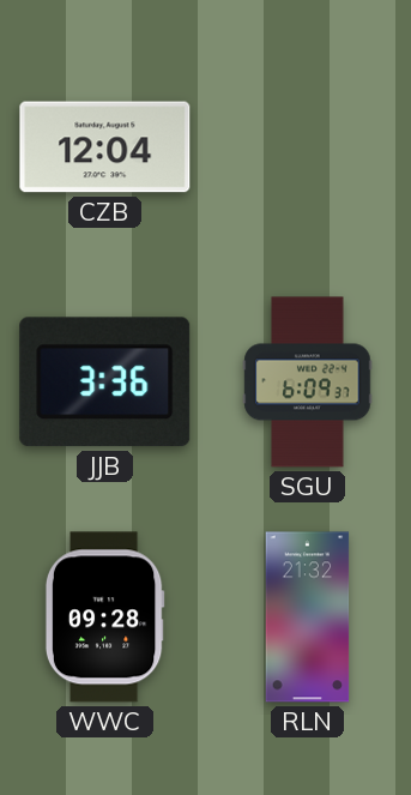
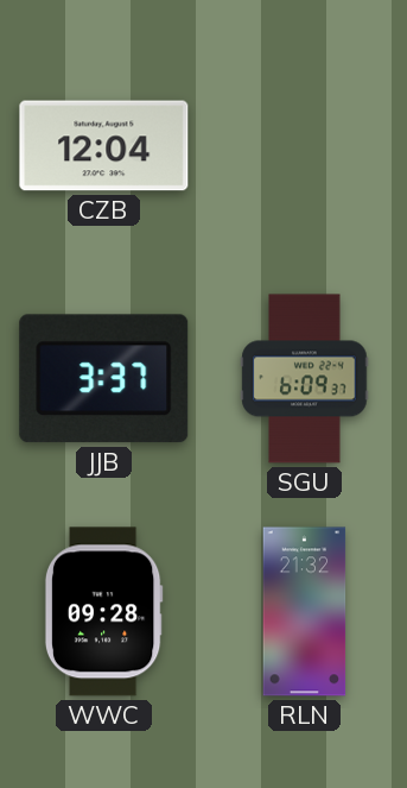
JJB: 3:36 -> 3:37
